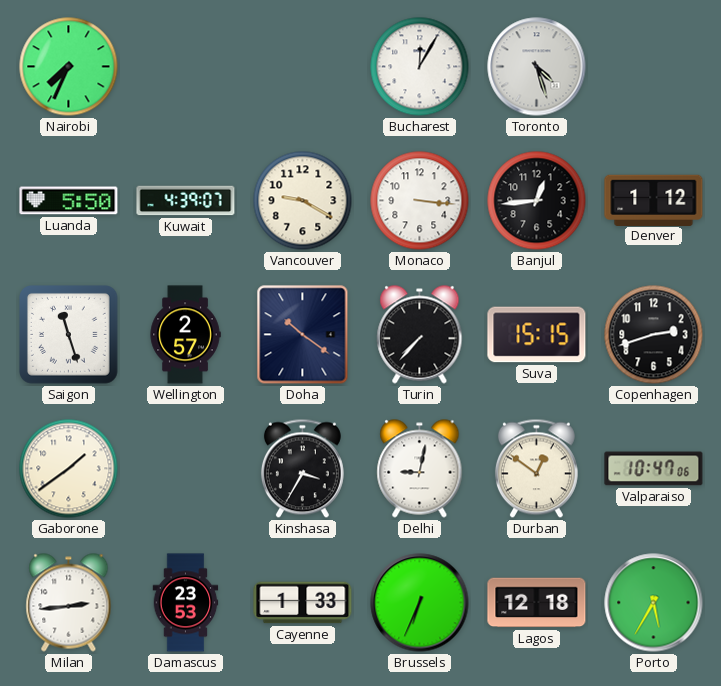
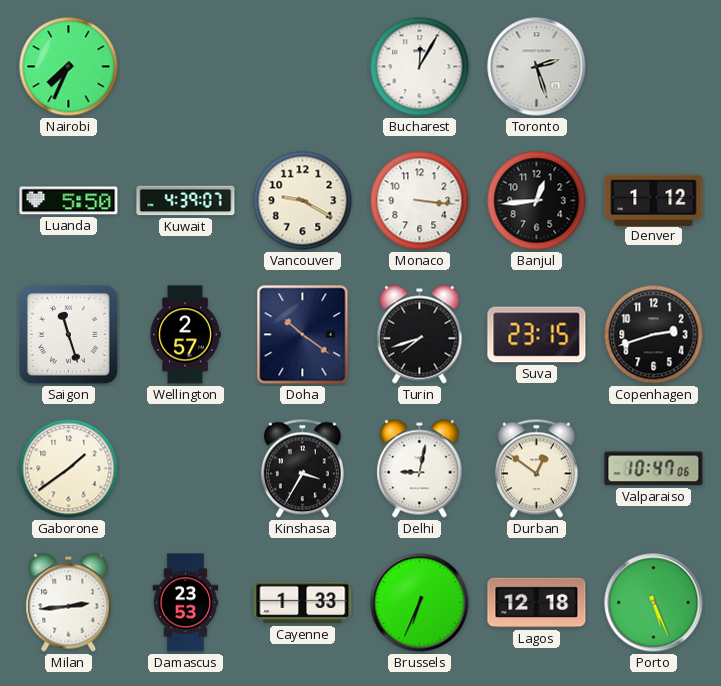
Toronto: 4:27 -> 2:27
Turin: 7:37 -> 7:42
Suva: 15:15 -> 23:15
Porto: 5:35 -> 5:26
